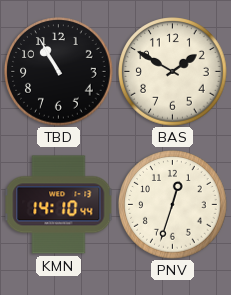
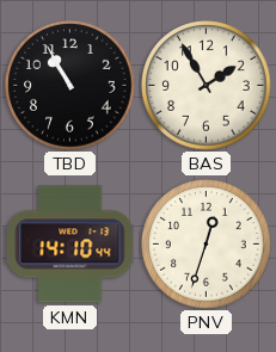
BAS: 1:50 -> 1:55
